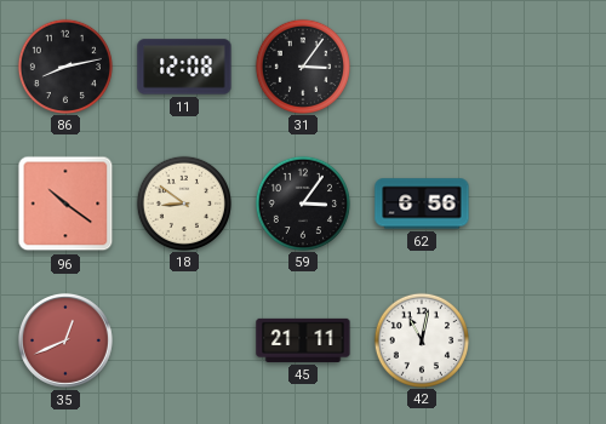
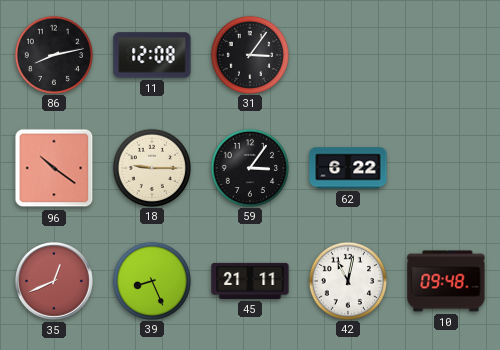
18: 8:51 -> 9:15
62: 6:56 -> 6:22
39: none -> 8:26
10: none -> 09:48
